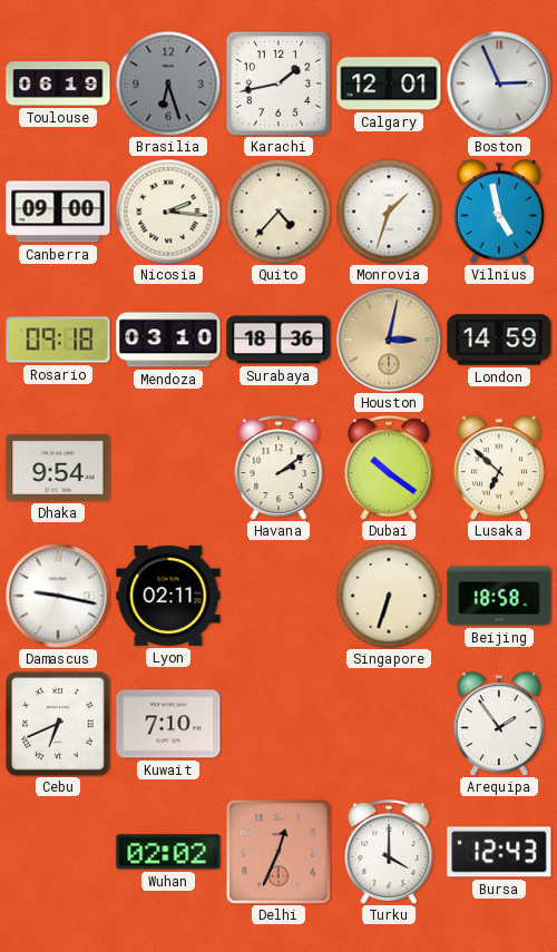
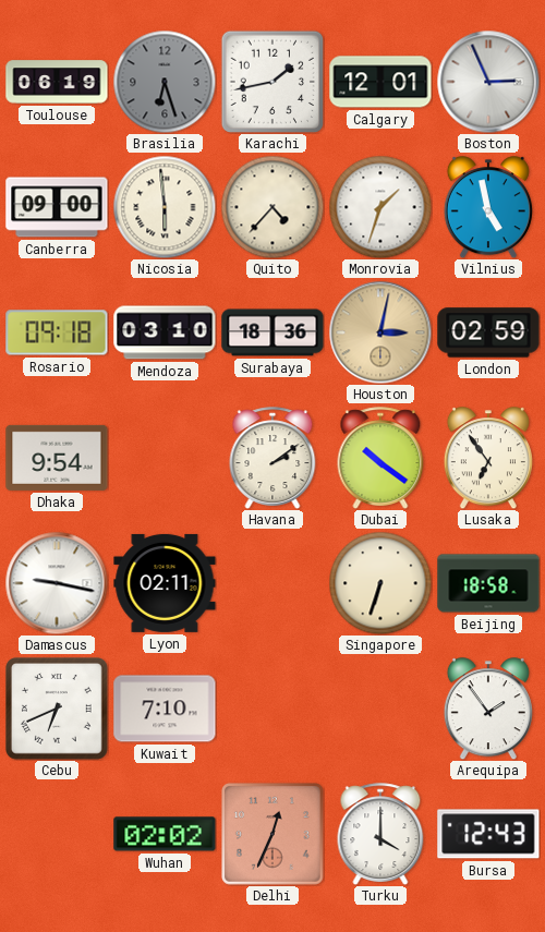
Nicosia: 2:16 -> 5:59
London: 14:59 -> 02:59
Lusaka: 6:52 -> 6:54
